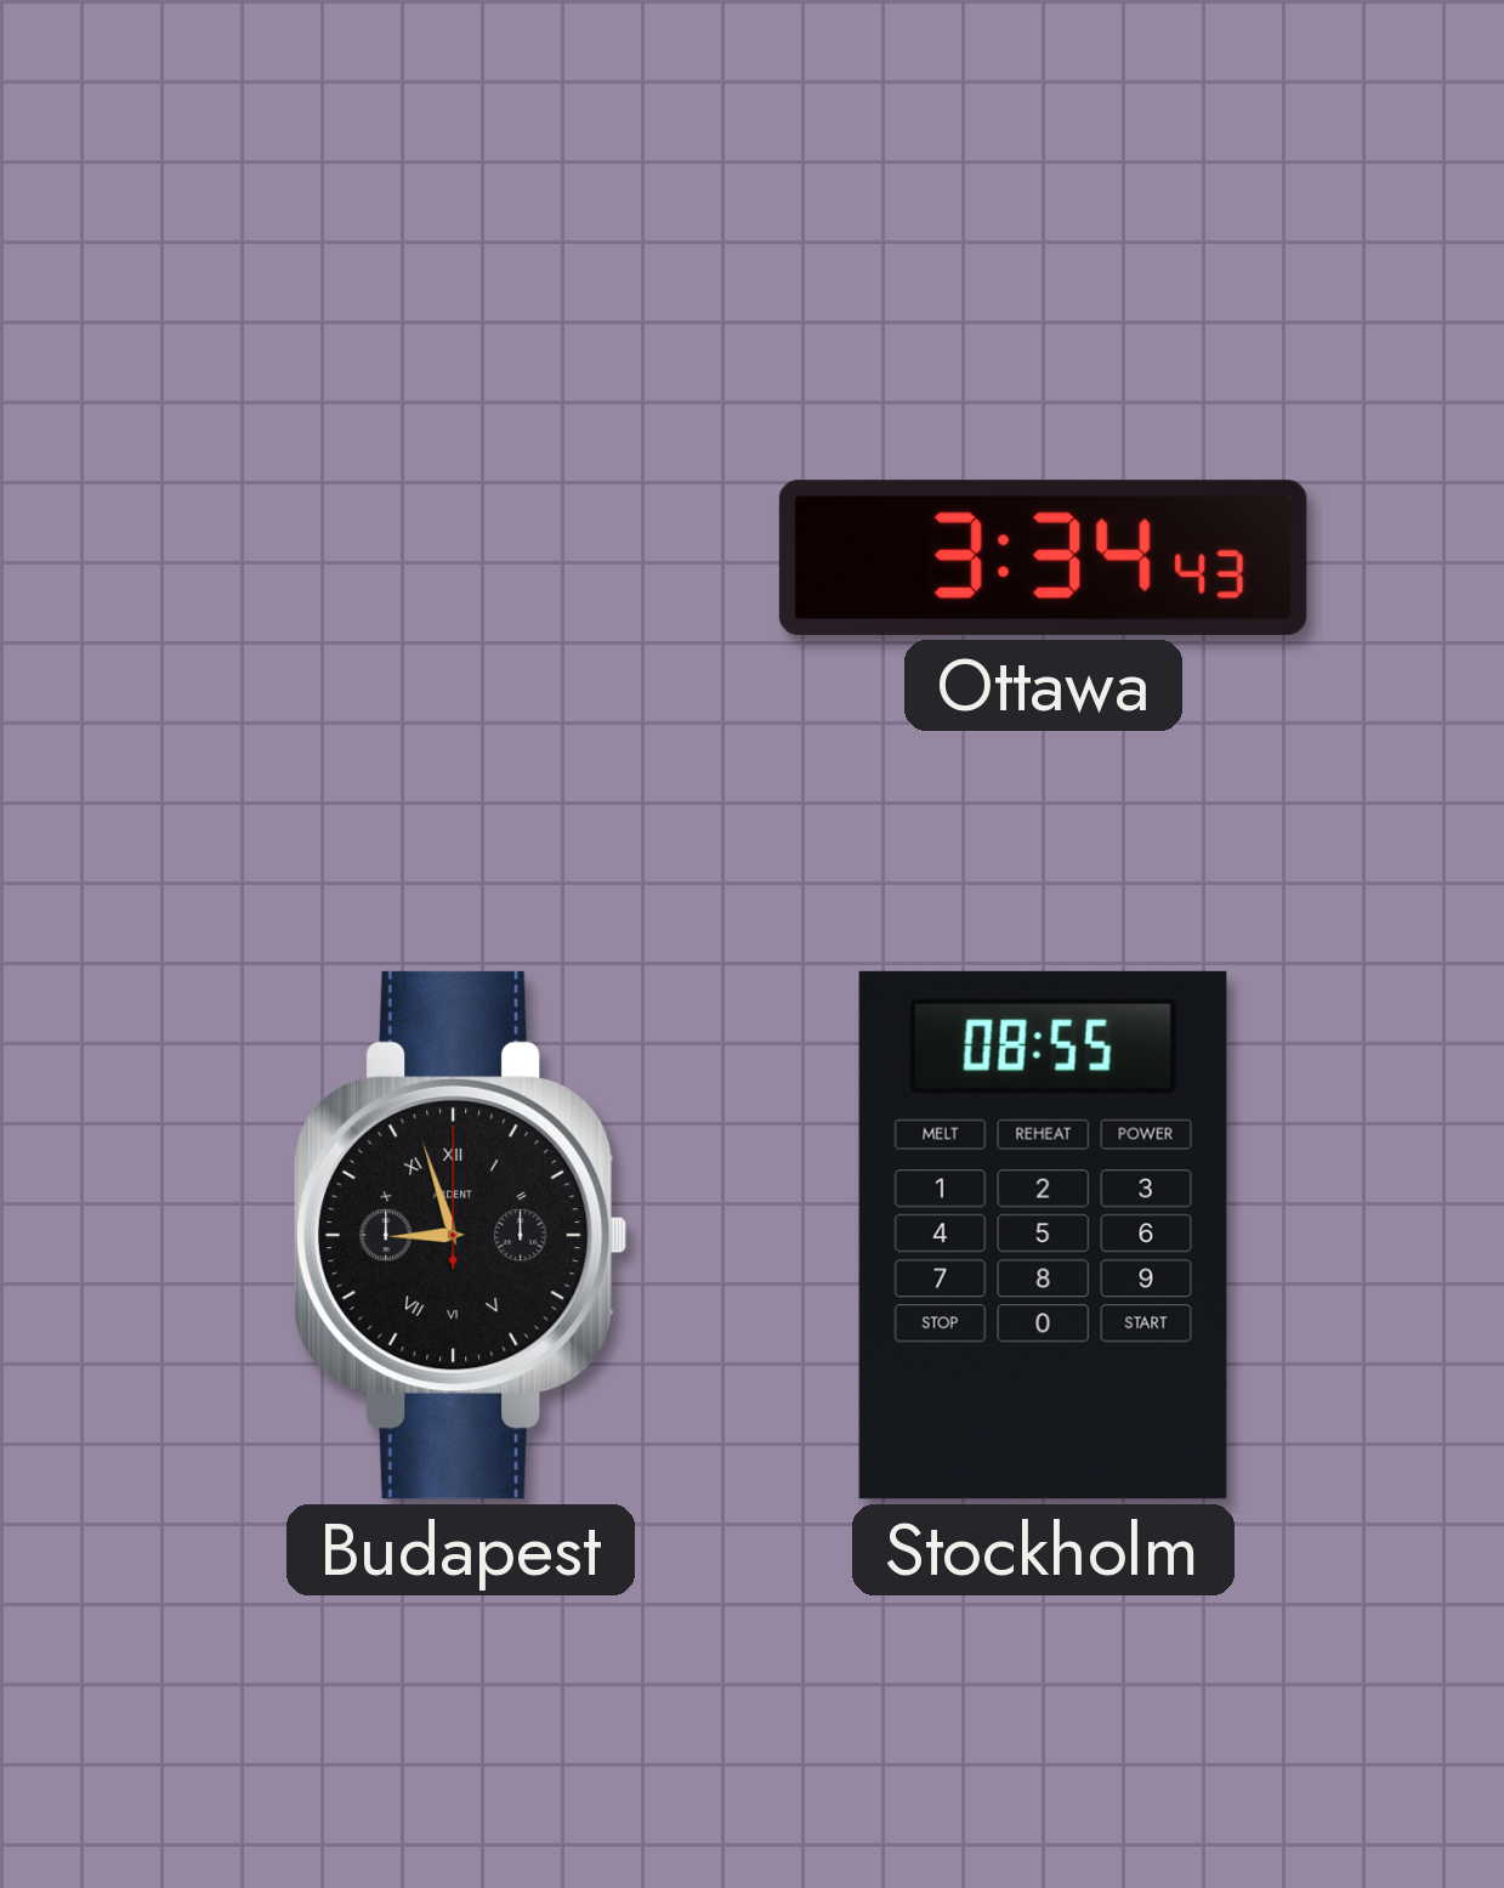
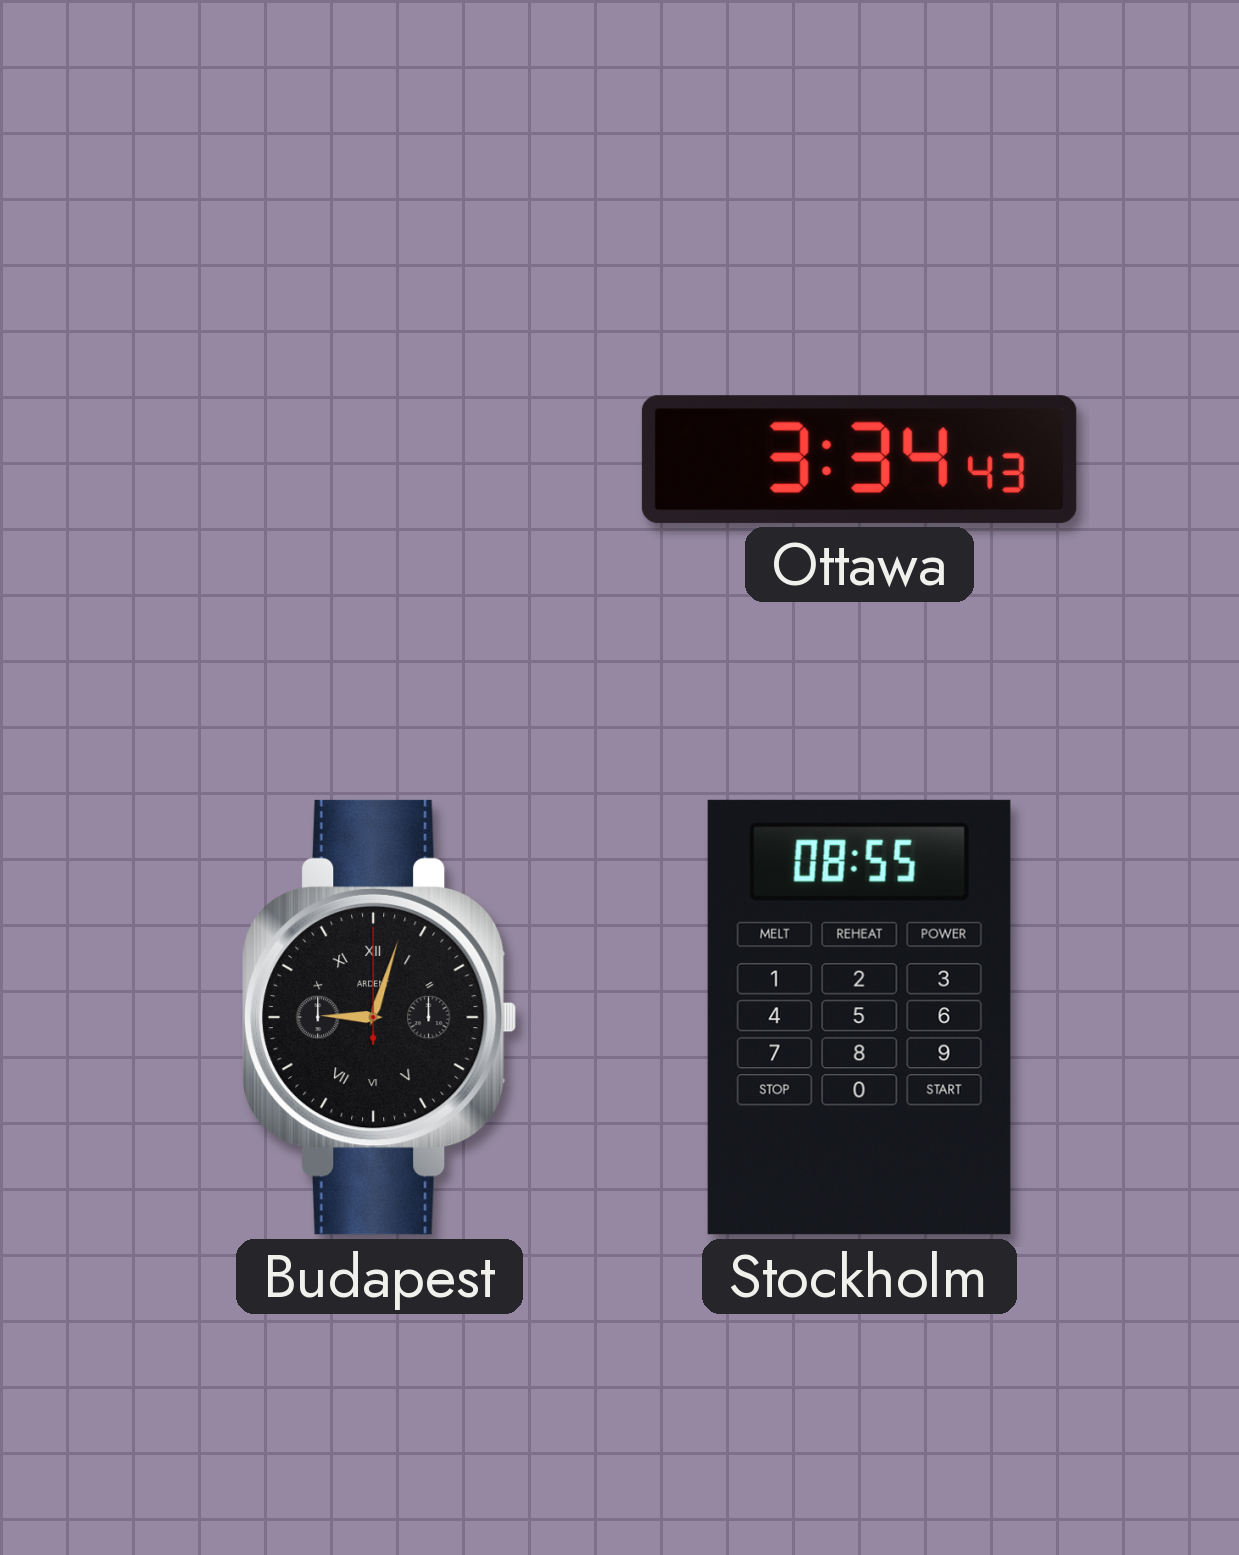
Budapest: 8:57 -> 9:03
